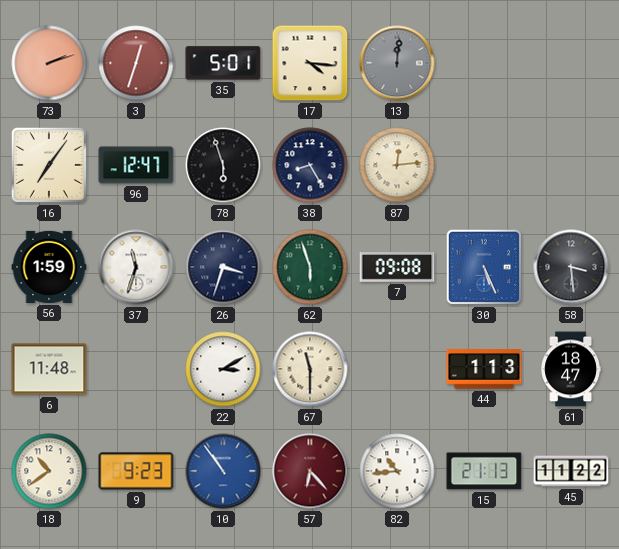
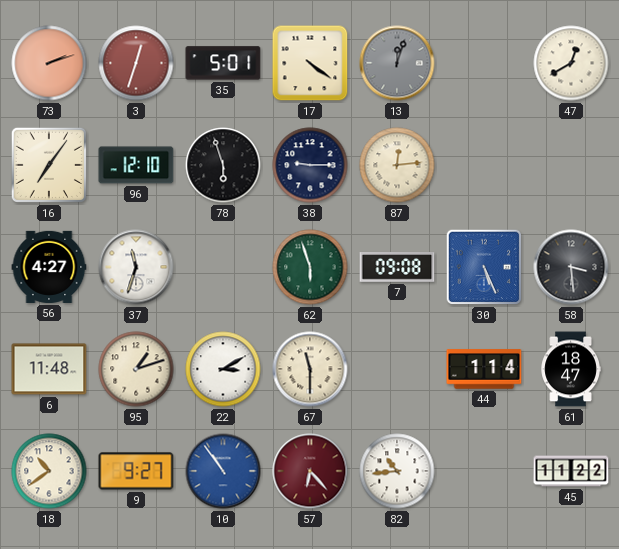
17: 4:16 -> 4:21
13: 12:01 -> 12:03
47: none -> 12:40
96: 12:47 -> 12:10
38: 8:25 -> 9:15
56: 1:59 -> 4:27
26: 3:33 -> none
95: none -> 1:12
44: 1:13 -> 1:14
9: 9:23 -> 9:27
15: 21:13 -> none
